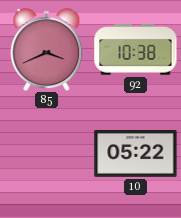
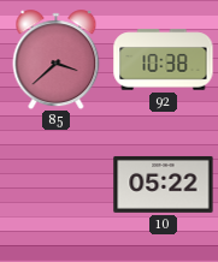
85: 3:41 -> 3:38
